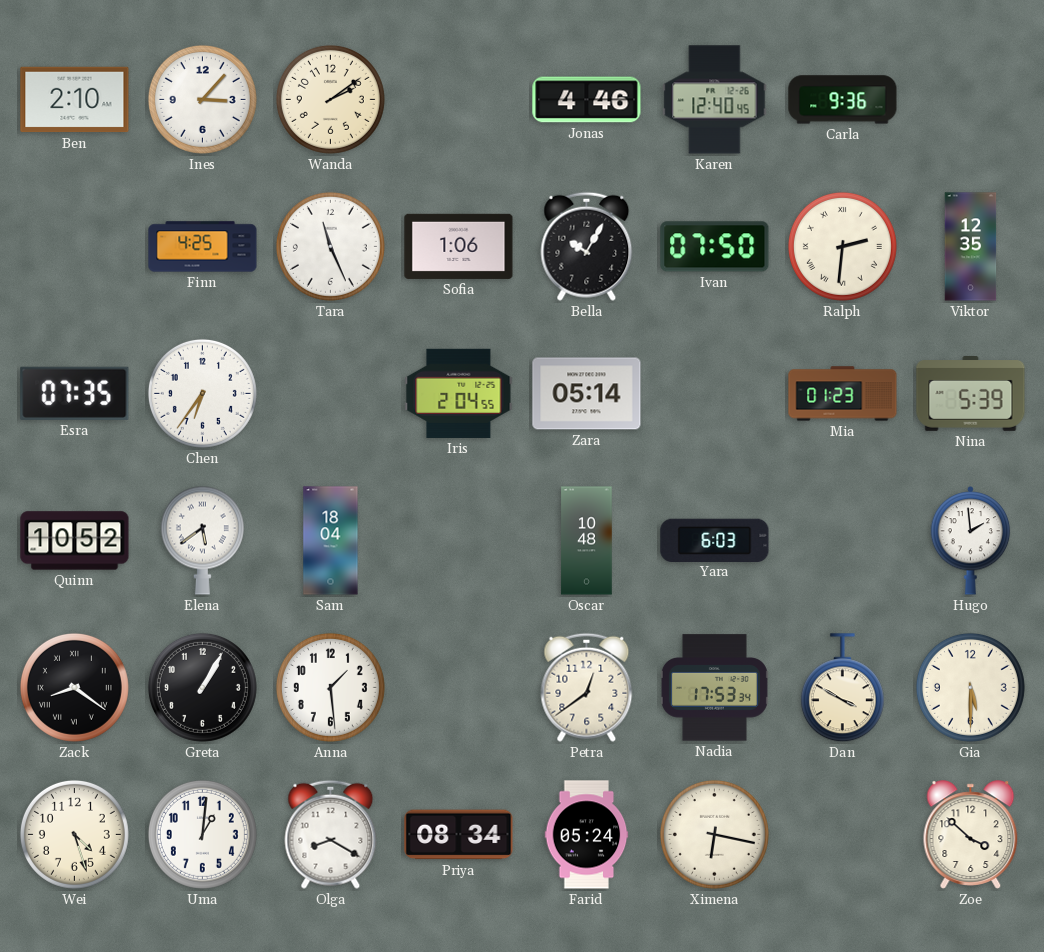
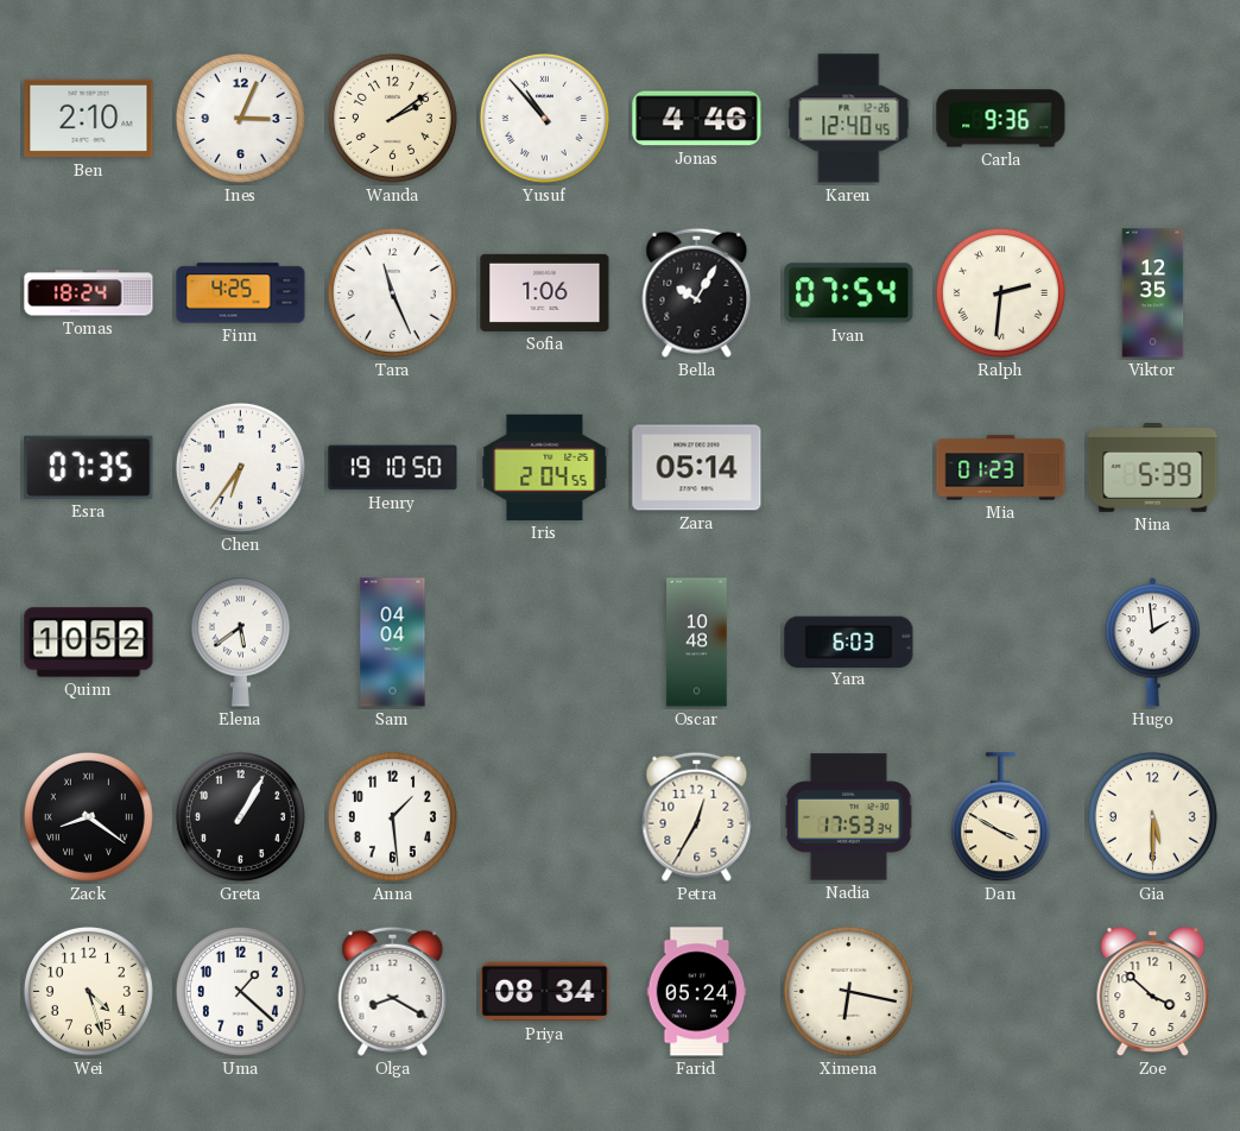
Ines: 3:07 -> 3:04
Yusuf: none -> 10:53
Tomas: none -> 18:24
Ivan: 07:50 -> 07:54
Henry: none -> 19:10
Sam: 18:04 -> 04:04
Petra: 12:39 -> 12:35
Uma: 1:01 -> 1:22
